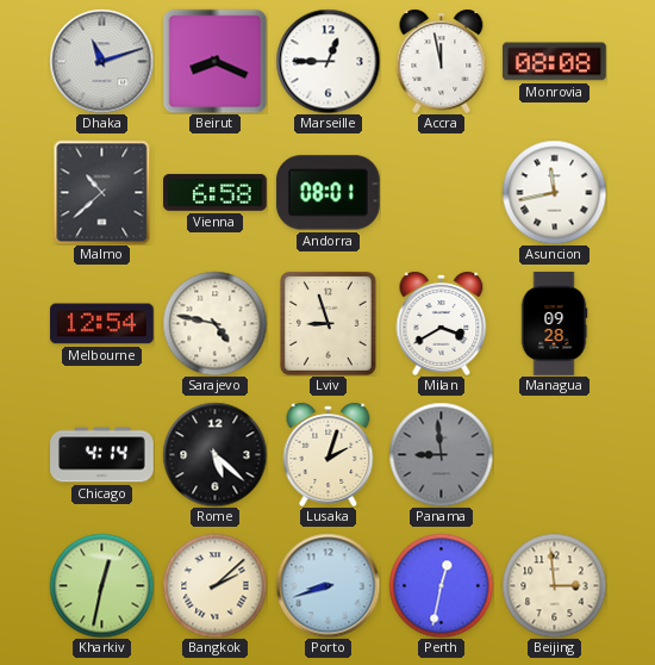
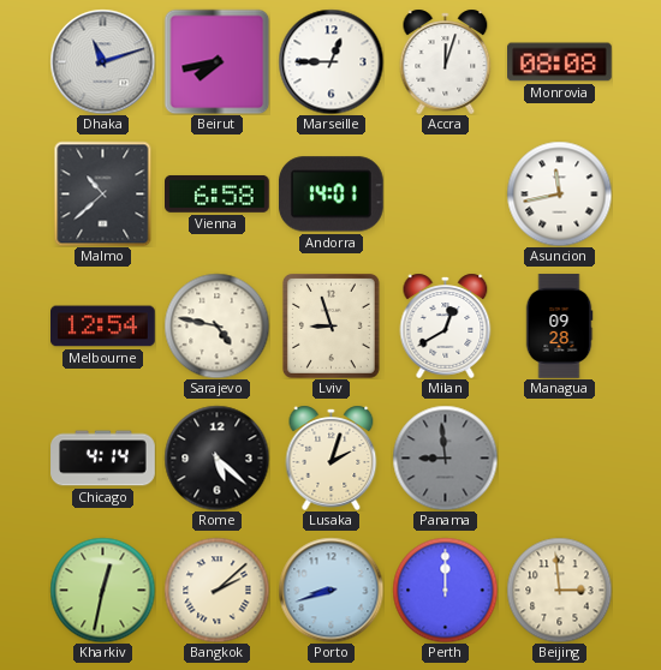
Beirut: 8:19 -> 7:43
Accra: 11:58 -> 12:03
Andorra: 08:01 -> 14:01
Milan: 3:40 -> 12:40
Perth: 12:32 -> 12:00
